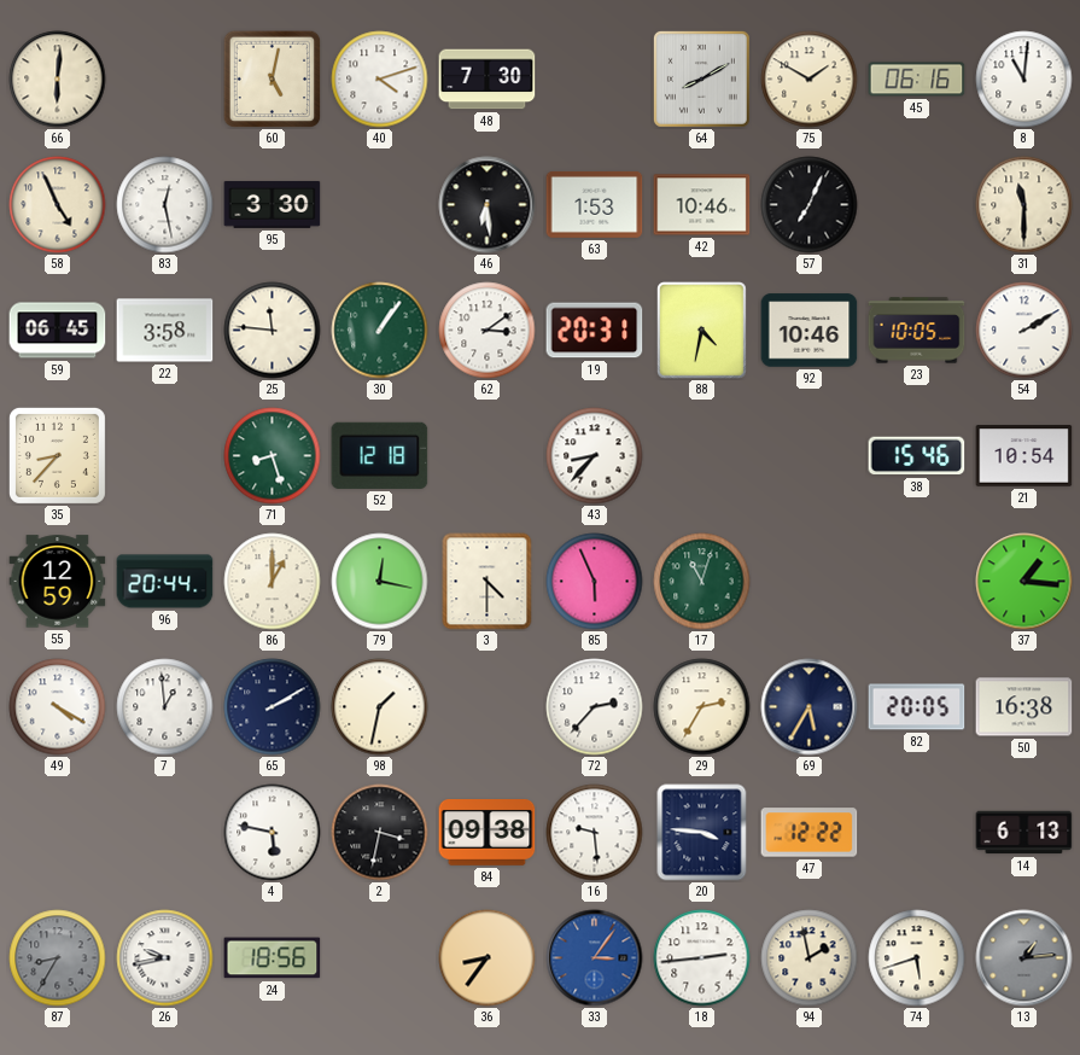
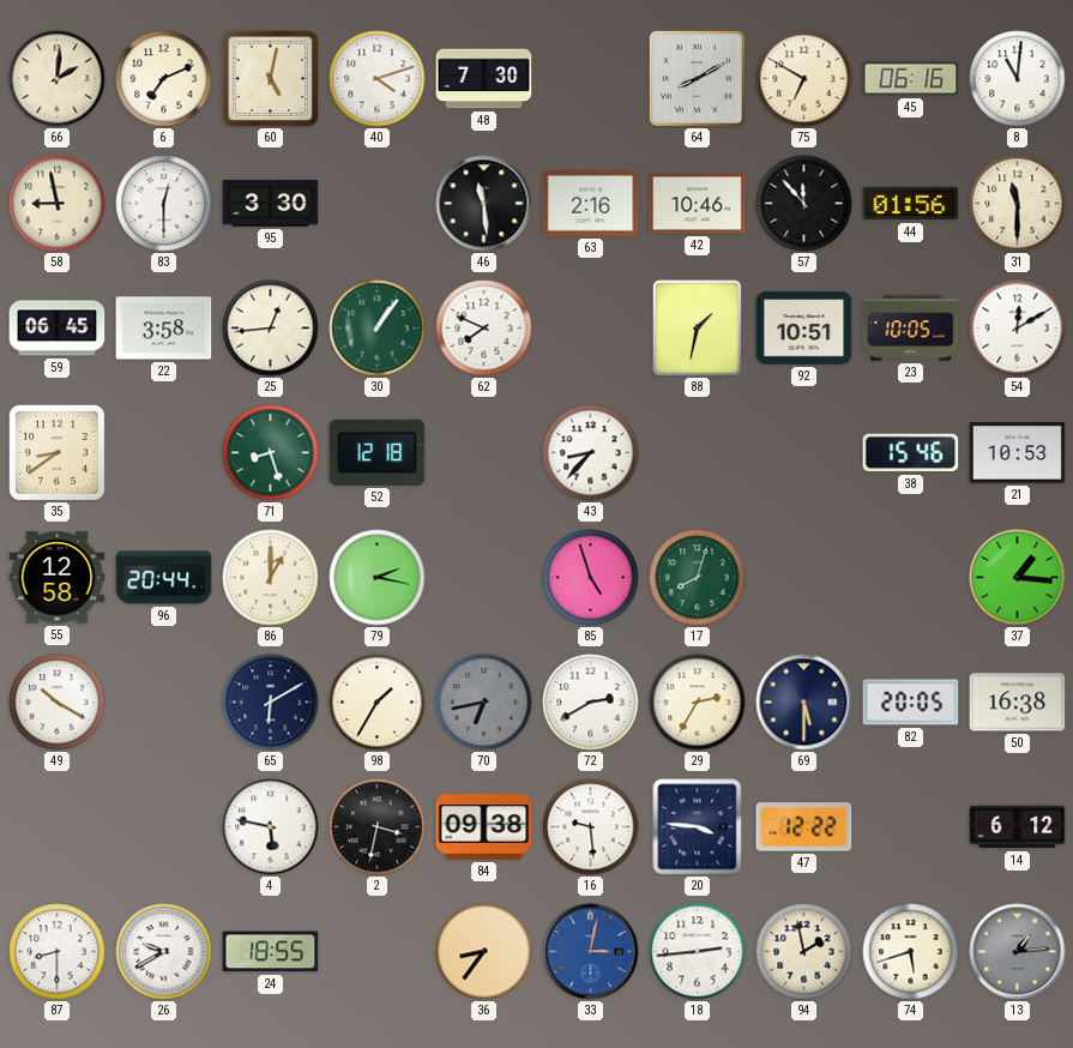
66: 6:01 -> 2:01
6: none -> 7:11
75: 1:50 -> 6:50
58: 4:56 -> 8:58
83: 12:28 -> 12:30
46: 6:29 -> 11:29
63: 1:53 -> 2:16
57: 7:04 -> 11:53
44: none -> 01:56
25: 11:46 -> 12:44
62: 3:09 -> 7:49
19: 20:31 -> none
88: 4:32 -> 1:32
92: 10:46 -> 10:51
54: 2:10 -> 12:10
35: 8:37 -> 8:39
21: 10:54 -> 10:53
55: 12:59 -> 12:58
79: 12:17 -> 2:17
3: 4:30 -> none
85: 5:56 -> 4:57
17: 11:03 -> 8:03
49: 4:20 -> 10:20
7: 12:59 -> none
65: 2:10 -> 6:10
98: 1:32 -> 1:35
70: none -> 6:43
72: 2:37 -> 2:40
69: 5:35 -> 5:30
14: 6:13 -> 6:12
87: 8:35 -> 8:30
87 dial: grey -> white
26: 9:43 -> 9:40
24: 18:56 -> 18:55
33: 3:06 -> 3:02
